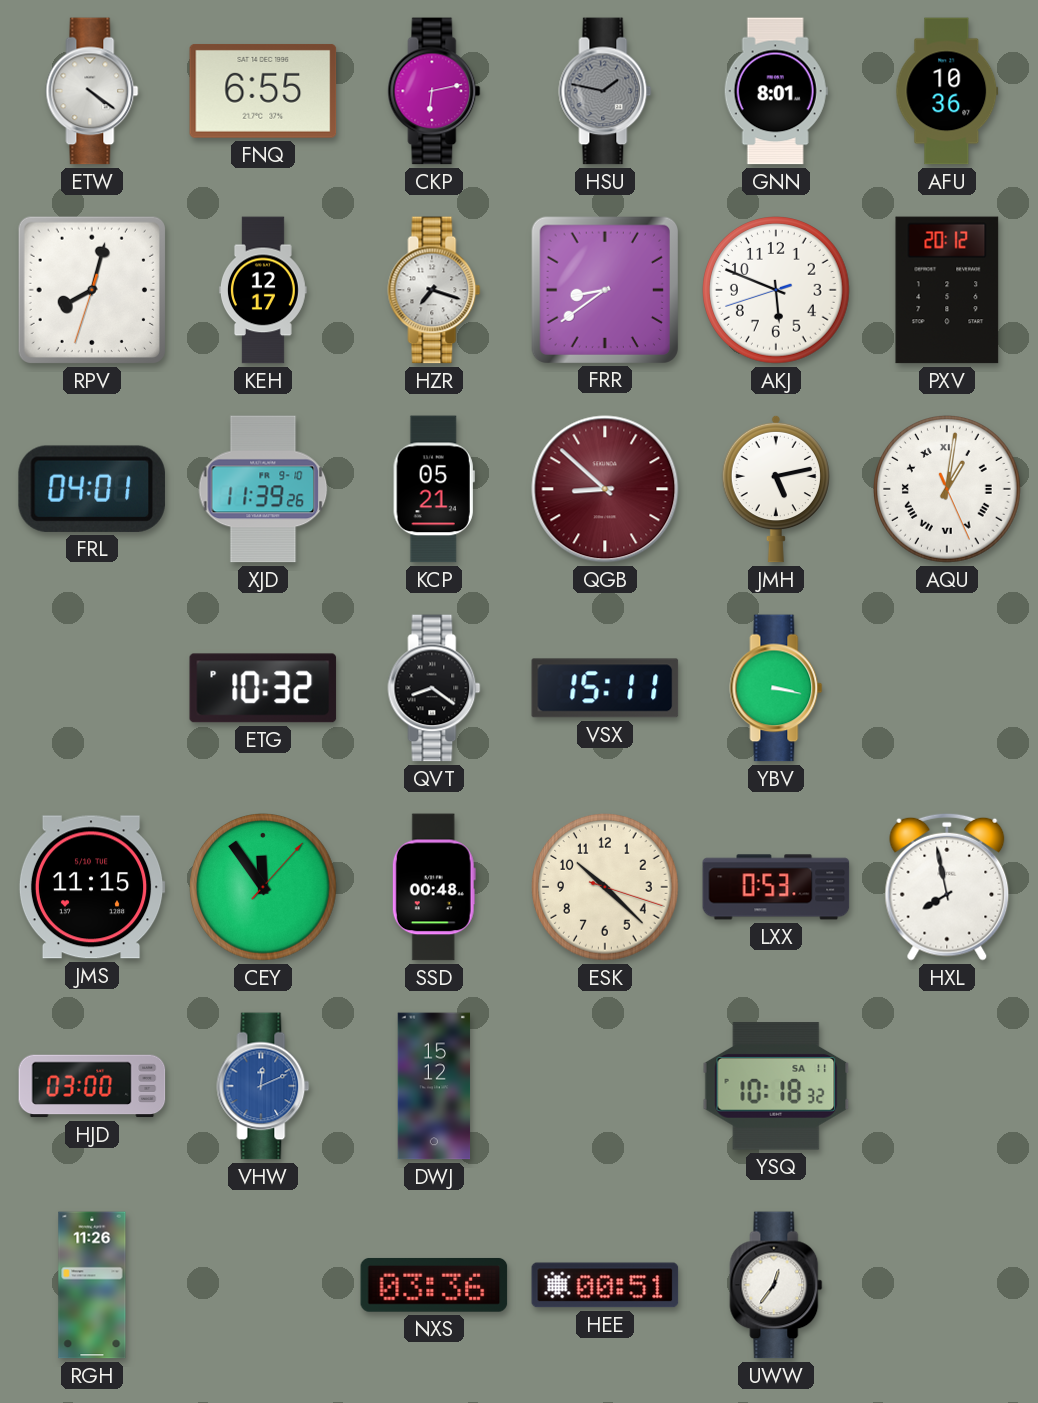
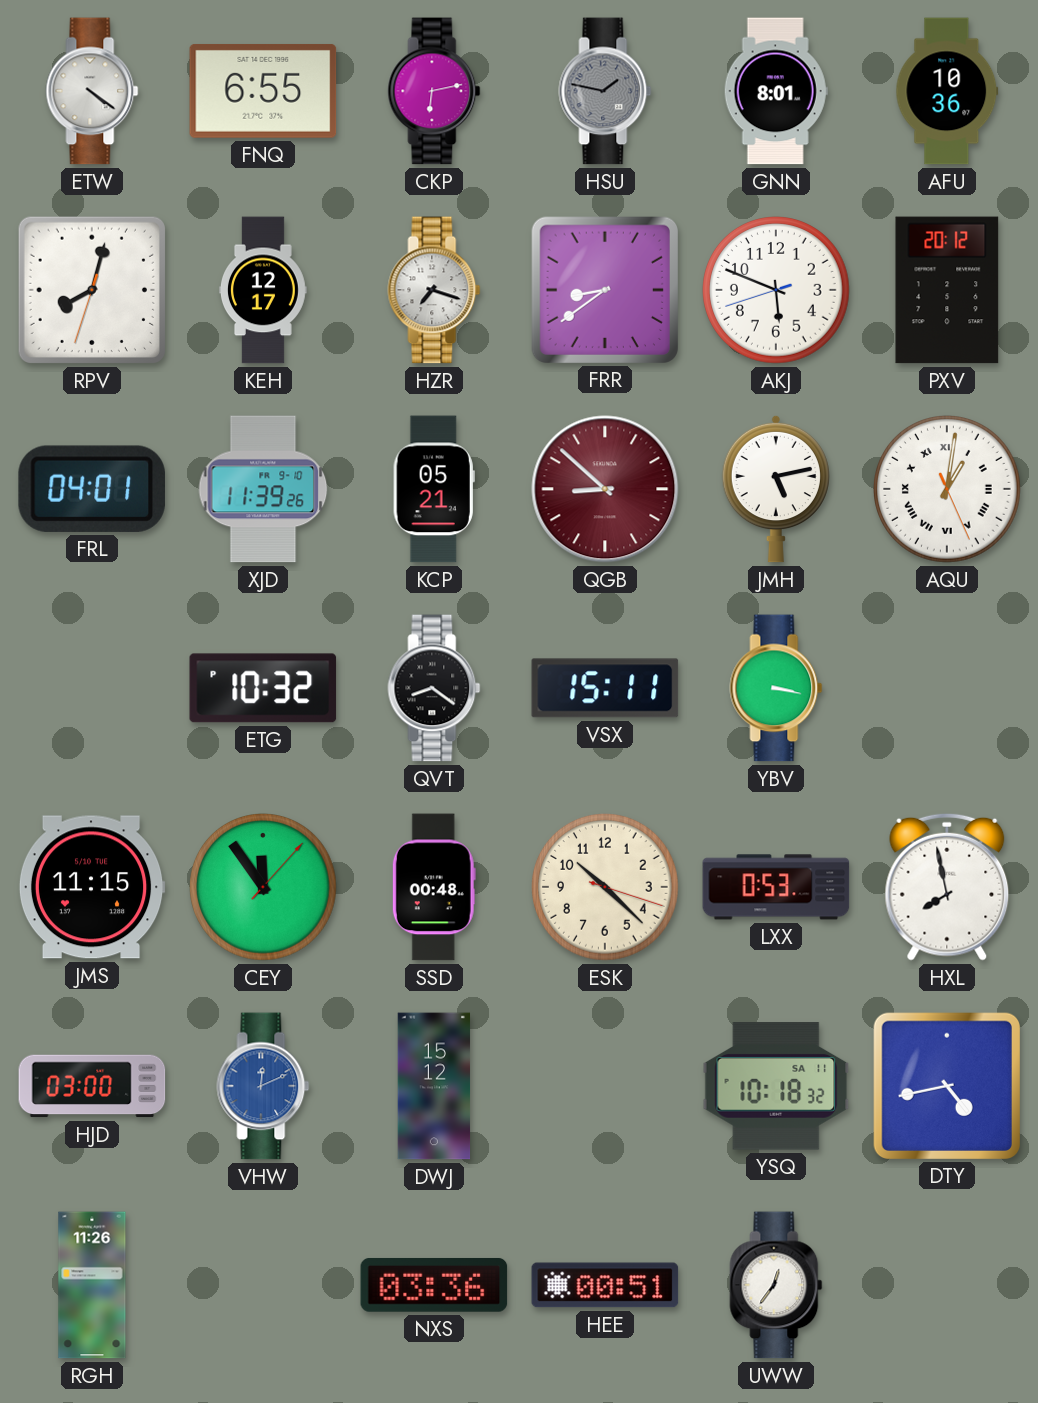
DTY: none -> 4:43
